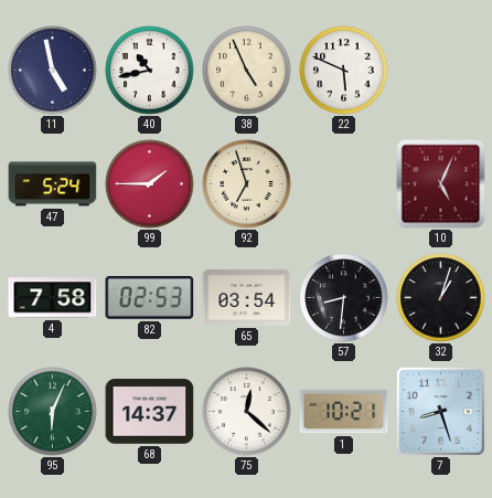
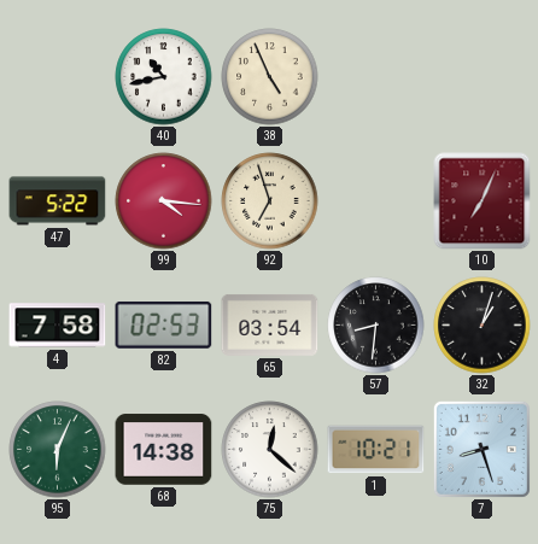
11: 4:58 -> none
22: 5:49 -> none
47: 5:24 -> 5:22
99: 1:45 -> 4:16
10: 5:04 -> 7:04
68: 14:37 -> 14:38
